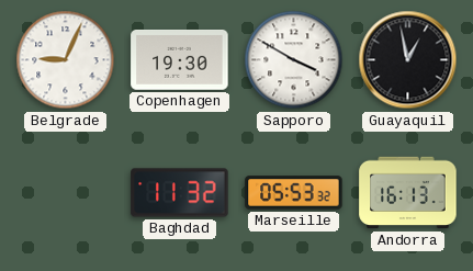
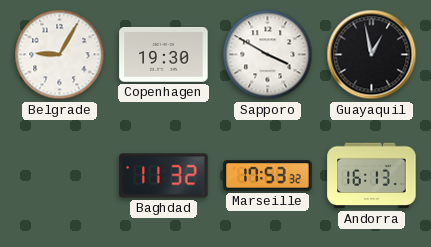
Belgrade: 9:04 -> 9:05
Marseille: 05:53 -> 17:53
